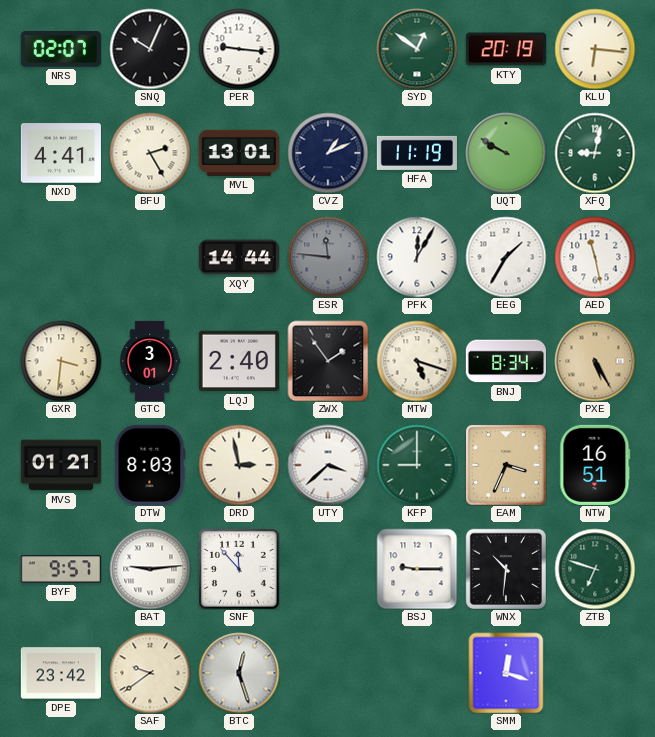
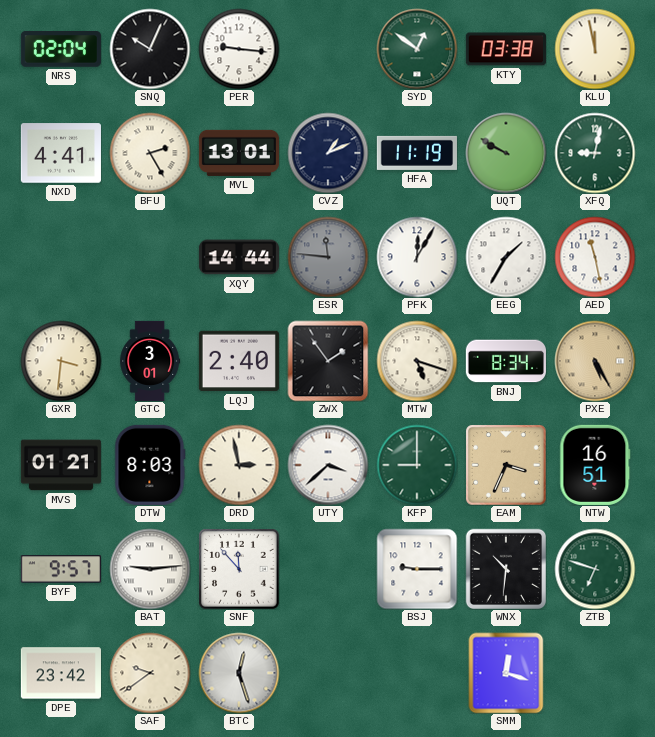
NRS: 02:07 -> 02:04
KTY: 20:19 -> 03:38
KLU: 6:16 -> 11:58
